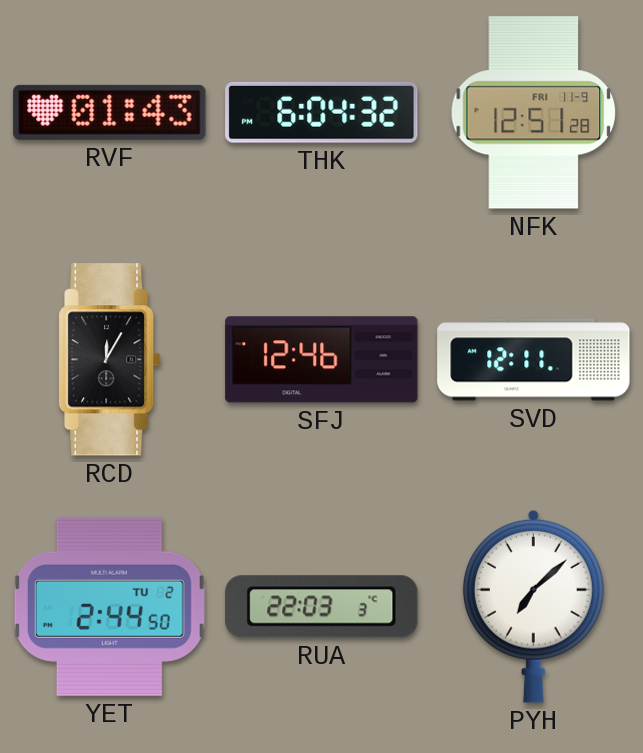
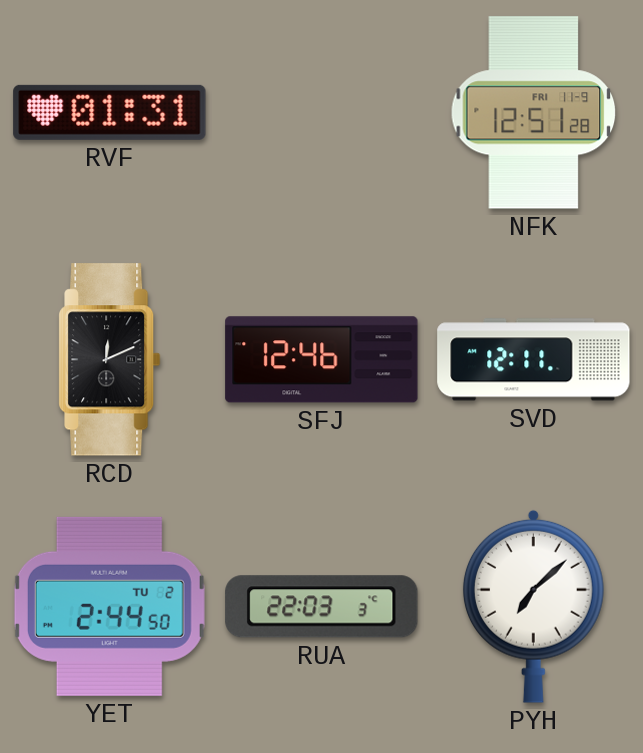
RVF: 01:43 -> 01:31
THK: 6:04 -> none
RCD: 12:05 -> 12:11
